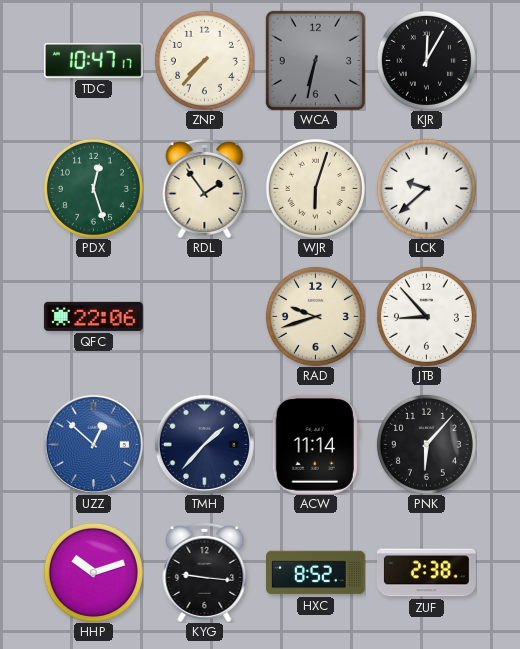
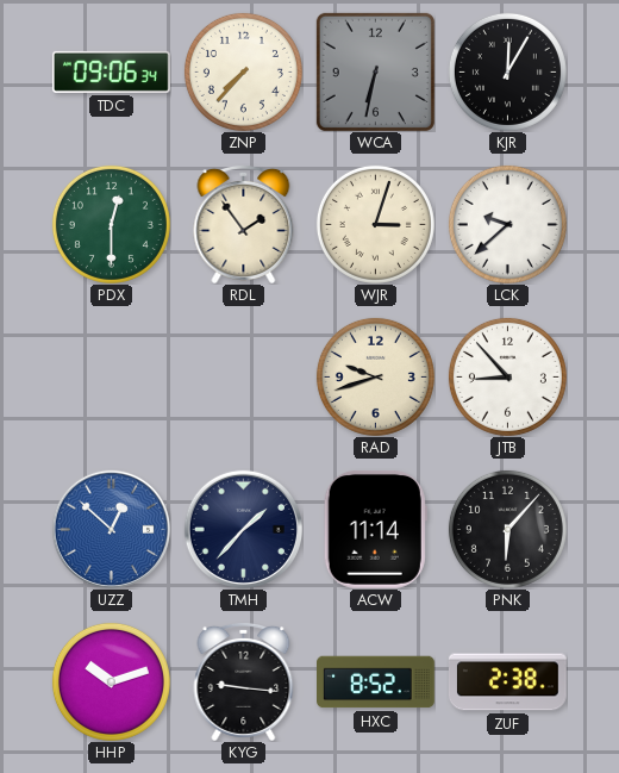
TDC: 10:47 -> 09:06
PDX: 12:27 -> 12:30
WJR: 6:03 -> 3:03
QFC: 22:06 -> none
